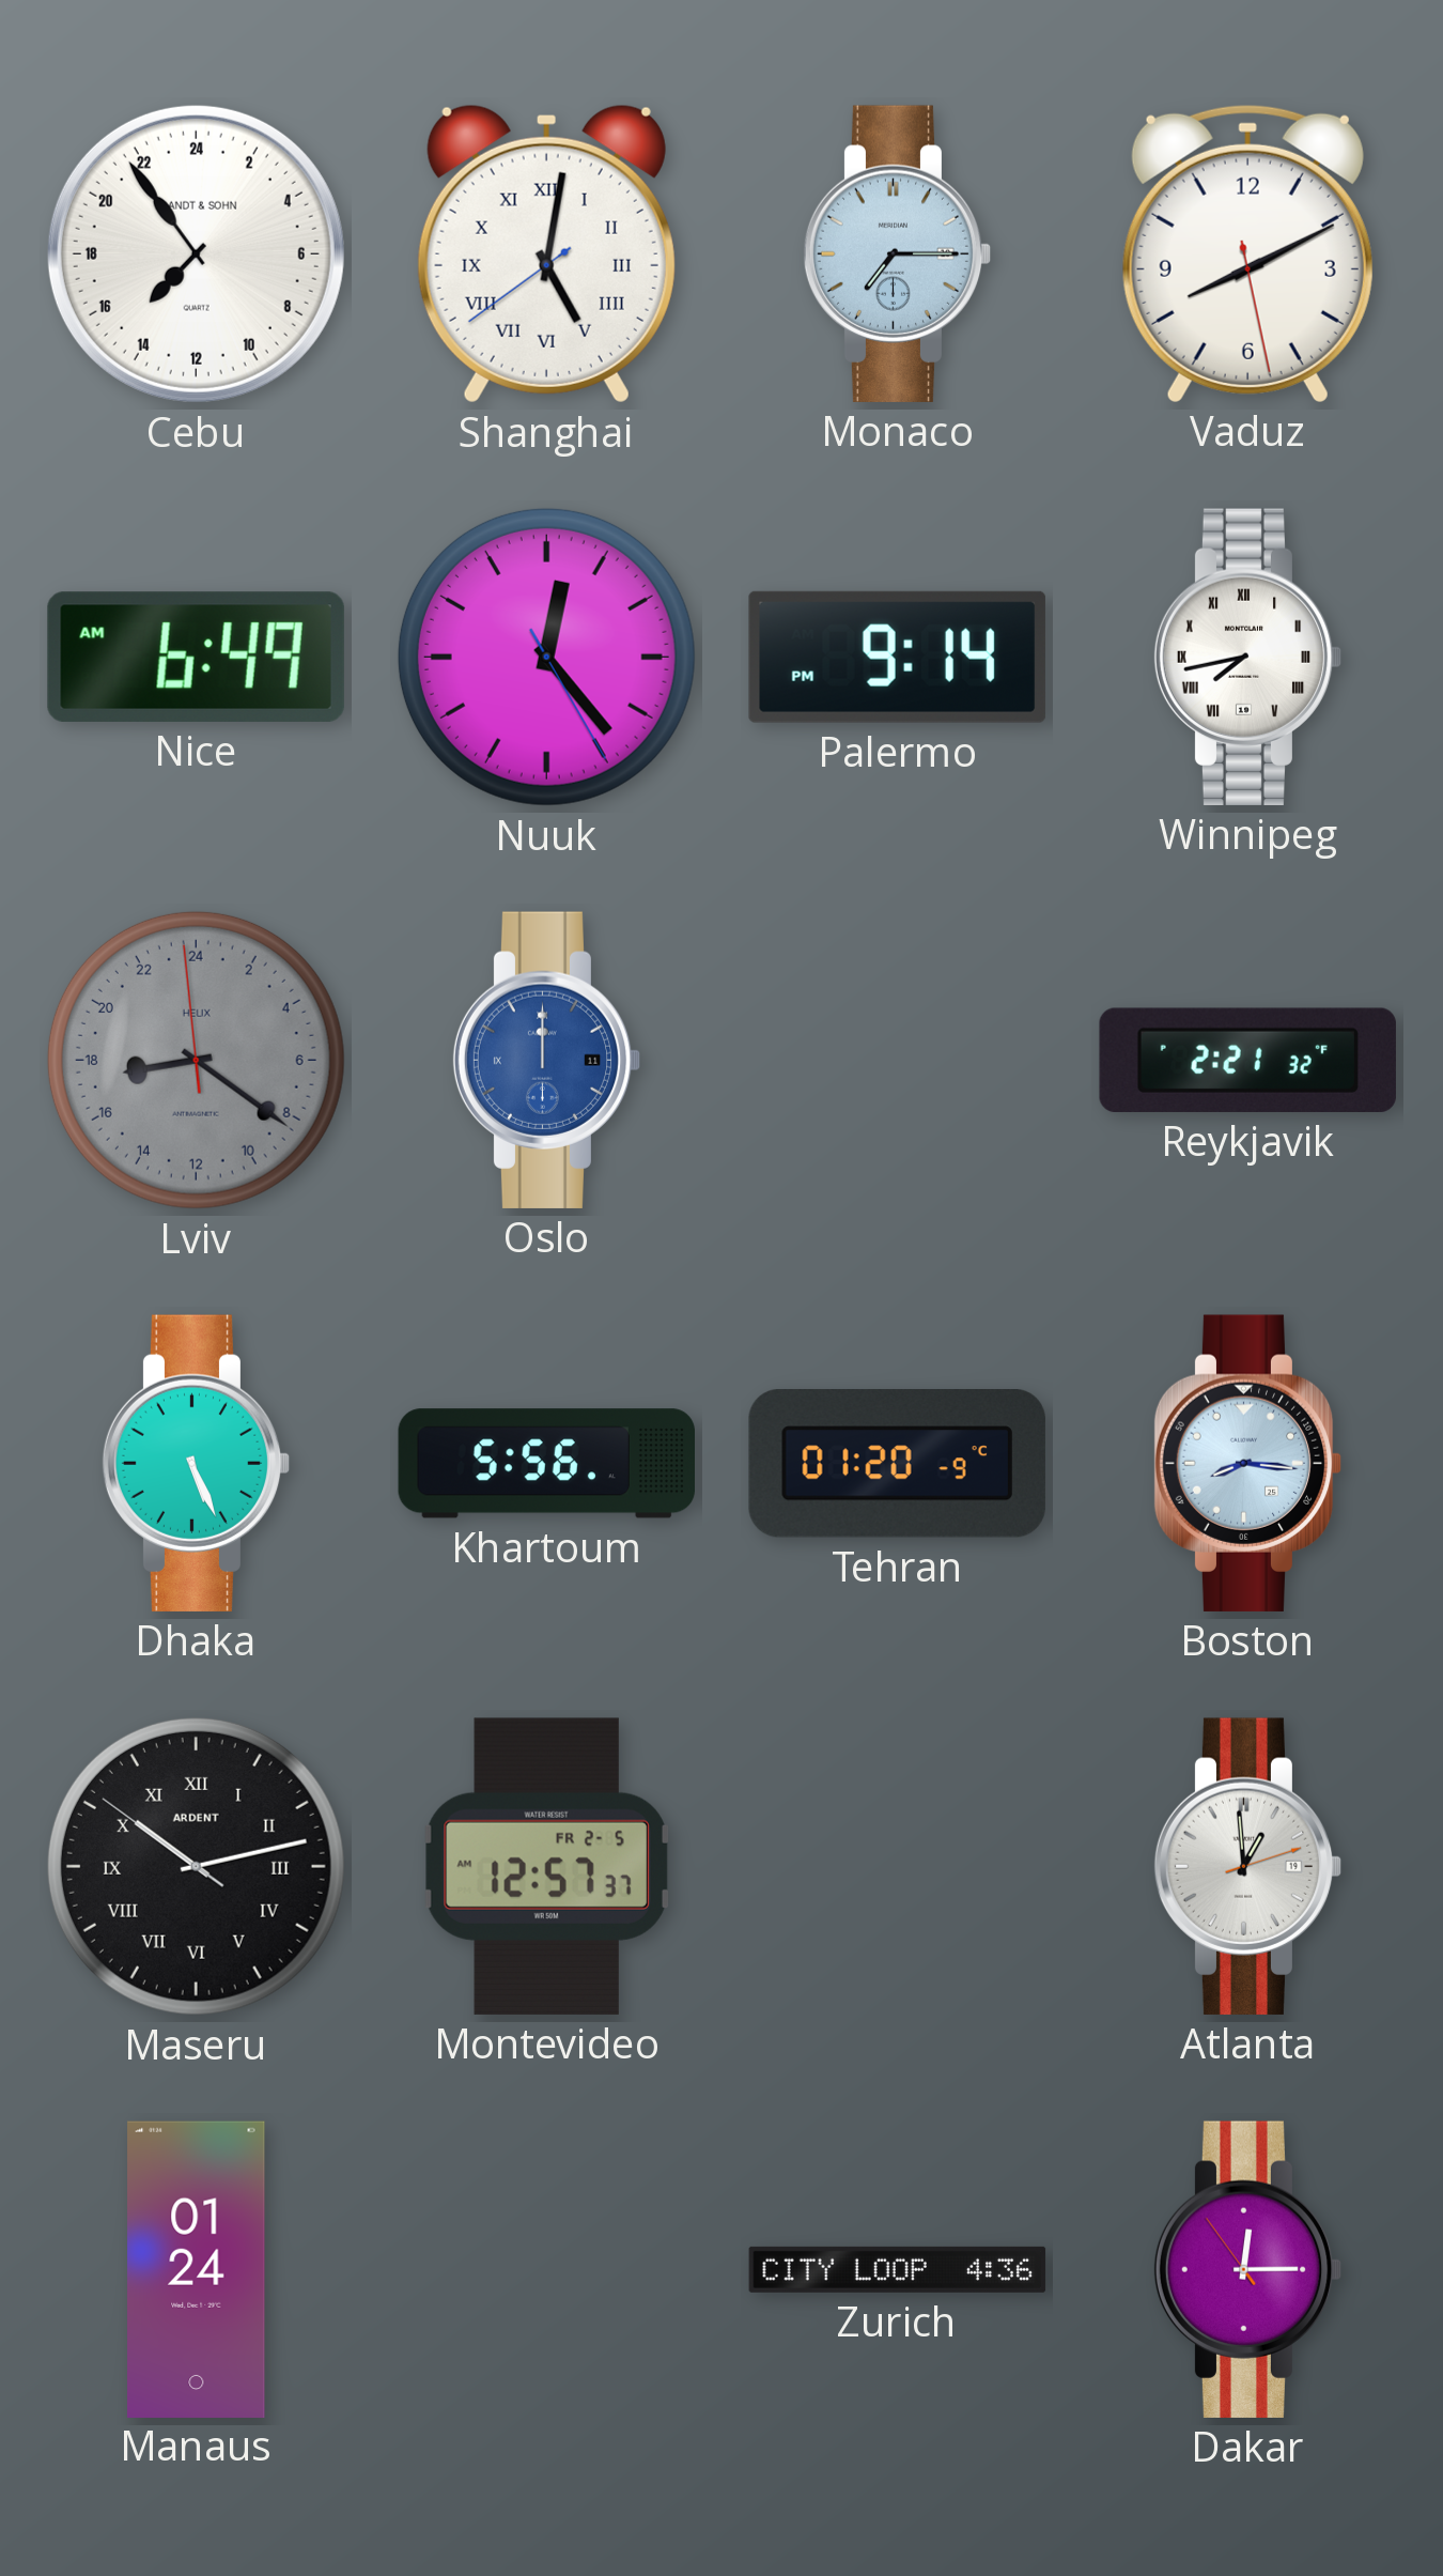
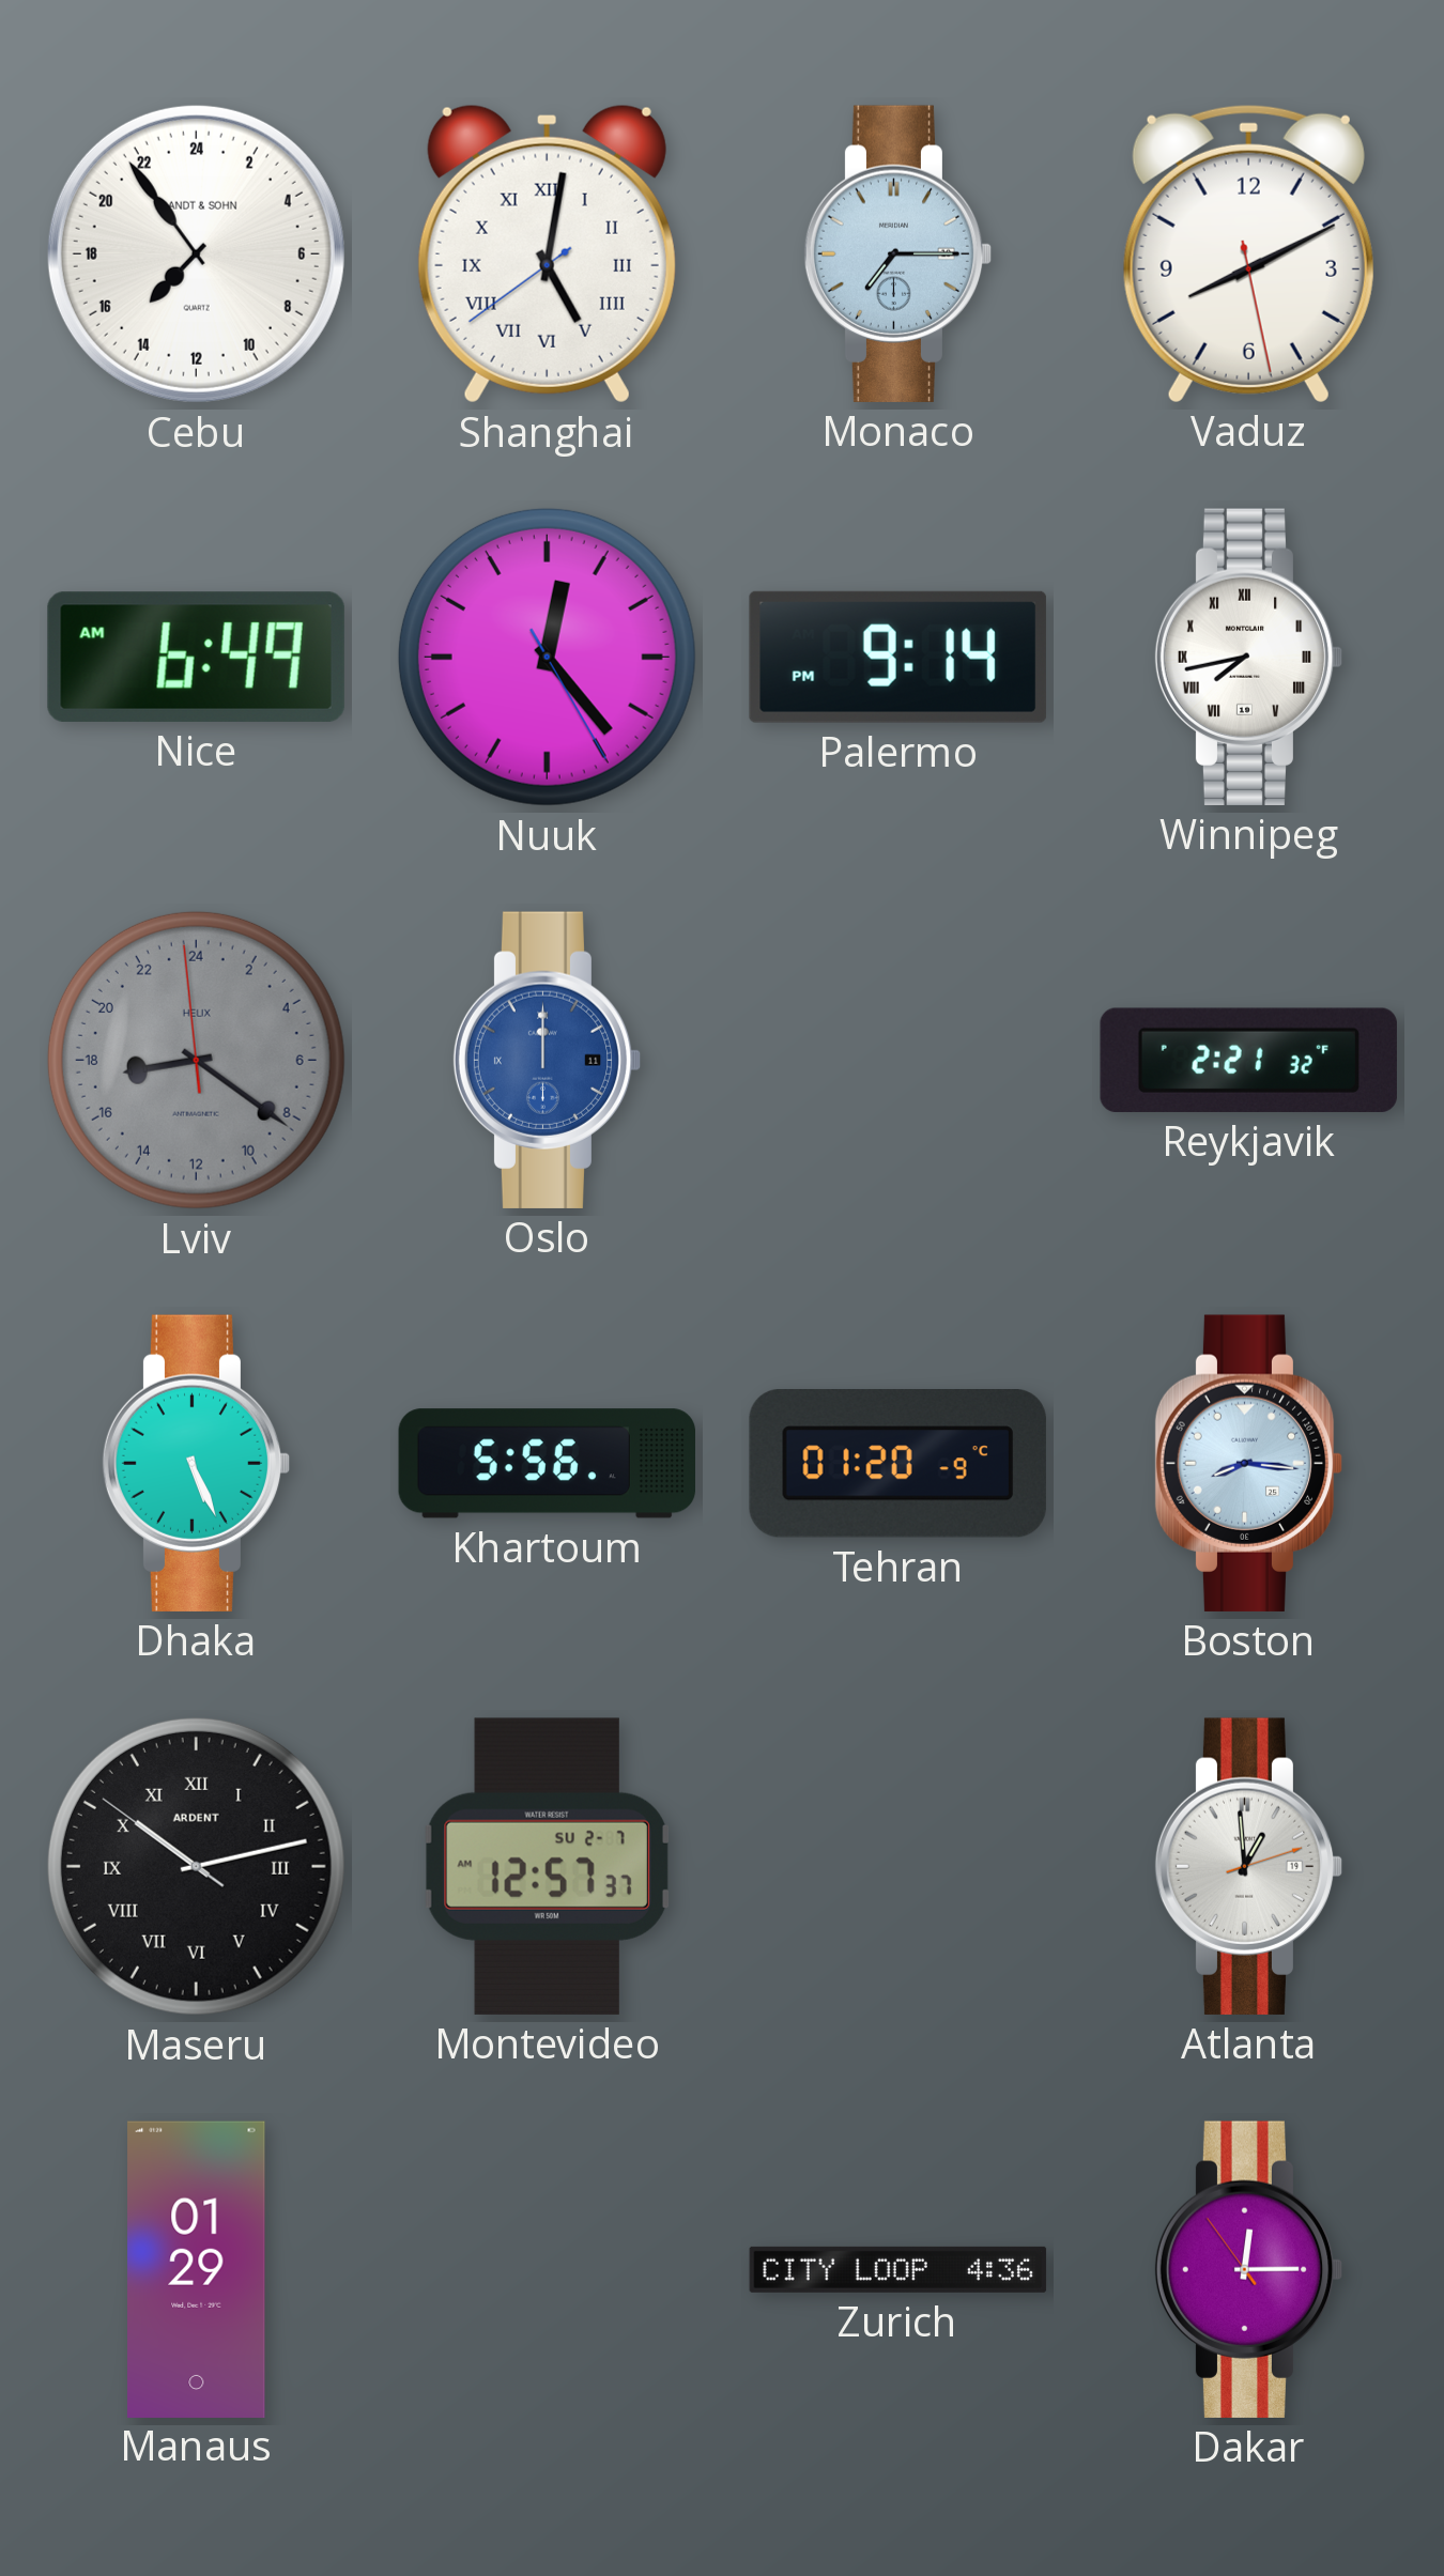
Montevideo date: FR 2-5 -> SU 2-7
Manaus: 01:24 -> 01:29
